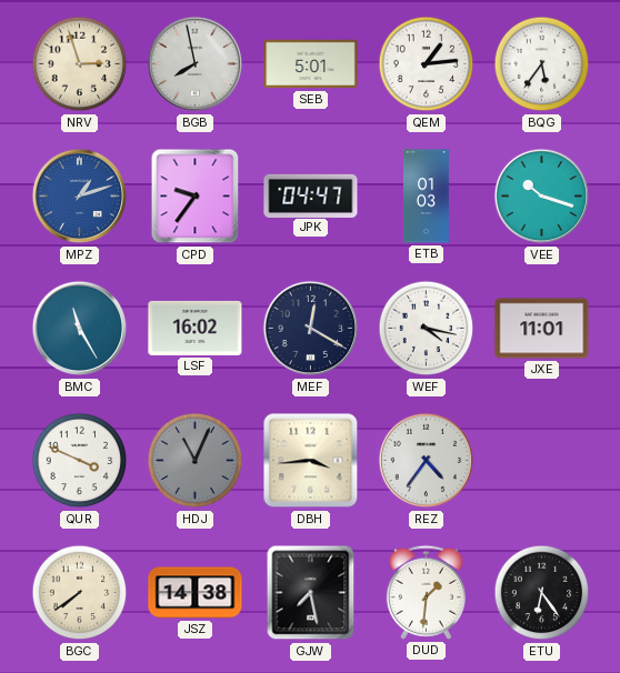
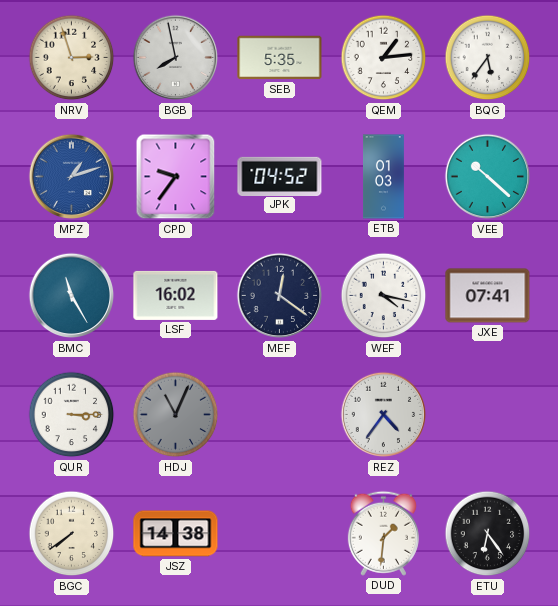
SEB: 5:01 -> 5:35
JPK: 04:47 -> 04:52
VEE: 10:18 -> 10:22
MEF: 12:20 -> 12:21
JXE: 11:01 -> 07:41
QUR: 3:49 -> 3:15
DBH: 3:44 -> none
GJW: 7:28 -> none
